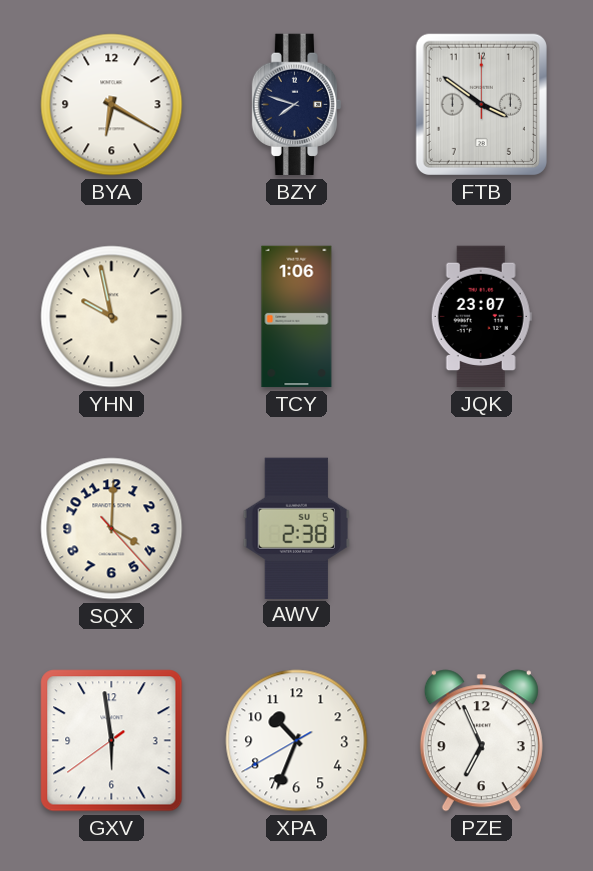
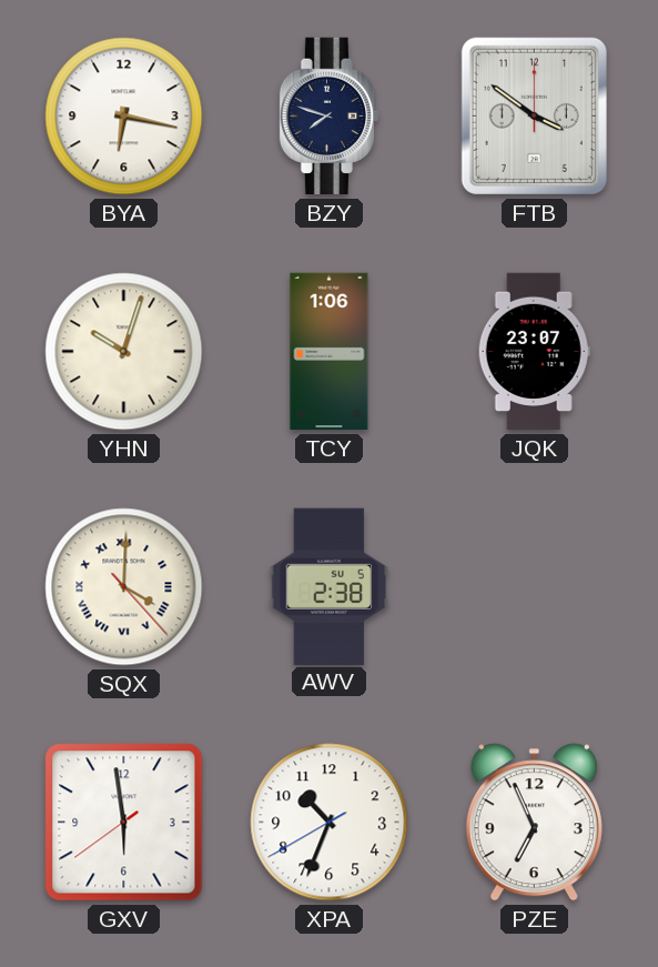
BYA: 6:20 -> 6:17
YHN: 9:58 -> 10:03
SQX numerals: Arabic -> Roman
